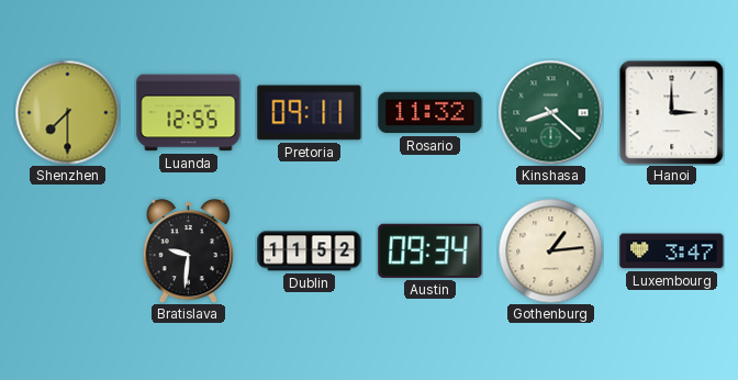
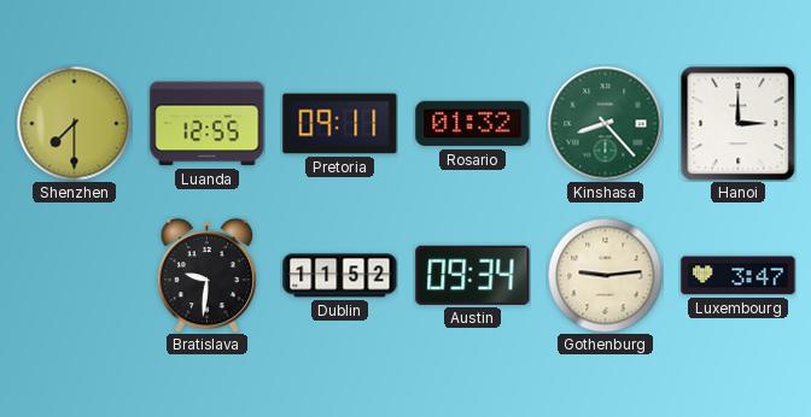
Rosario: 11:32 -> 01:32
Kinshasa: 8:22 -> 8:23
Gothenburg: 1:14 -> 9:14
